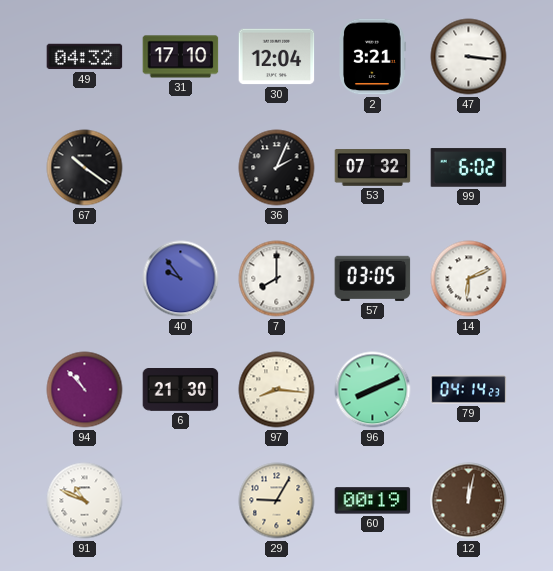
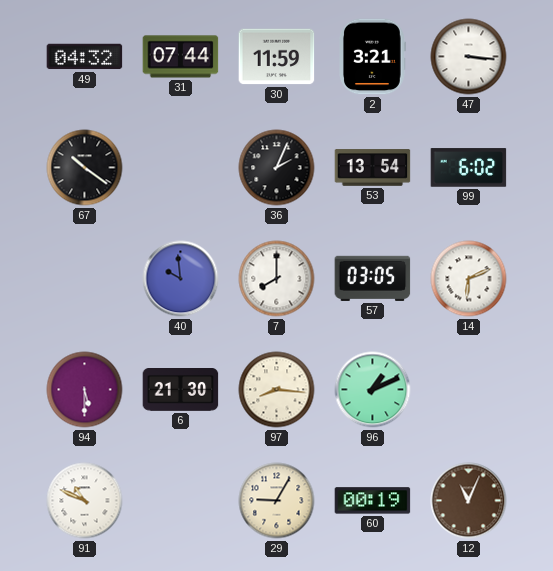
31: 17:10 -> 07:44
30: 12:04 -> 11:59
53: 07:32 -> 13:54
40: 9:54 -> 9:59
94: 10:53 -> 5:30
96: 8:11 -> 1:11
79: 04:14 -> none
12: 12:02 -> 11:04
